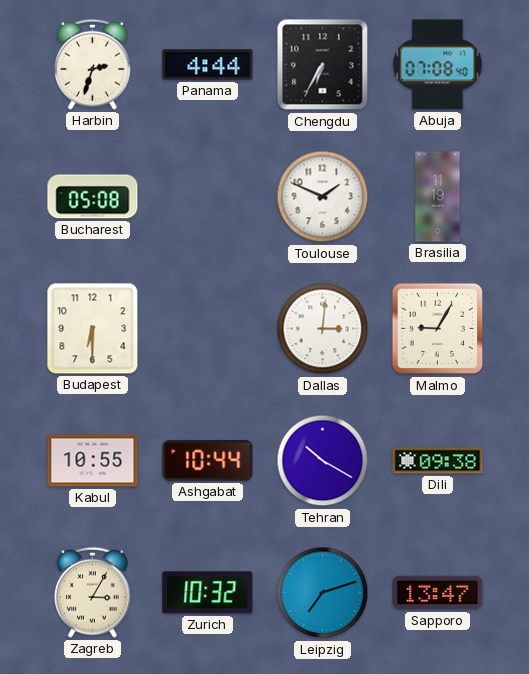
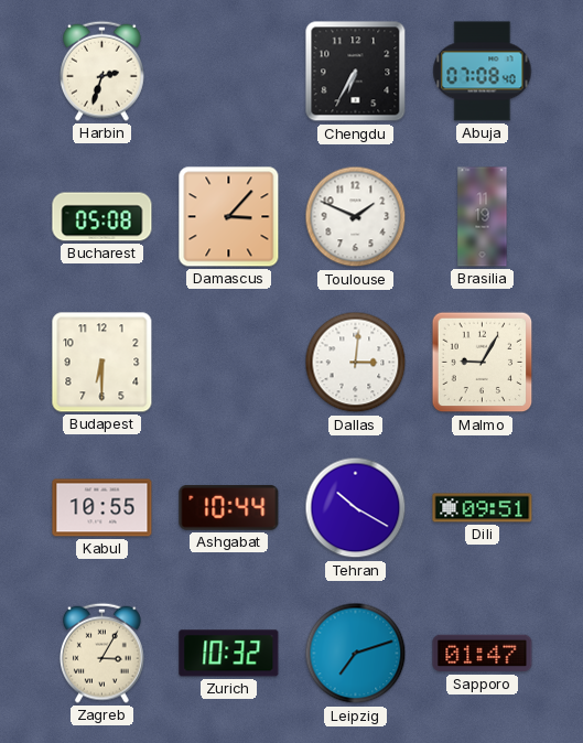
Panama: 4:44 -> none
Damascus: none -> 3:07
Dili: 09:38 -> 09:51
Sapporo: 13:47 -> 01:47
